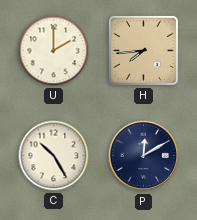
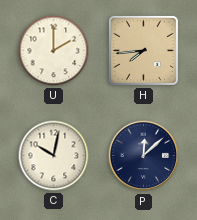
C: 10:25 -> 10:02
P: 12:10 -> 12:08
